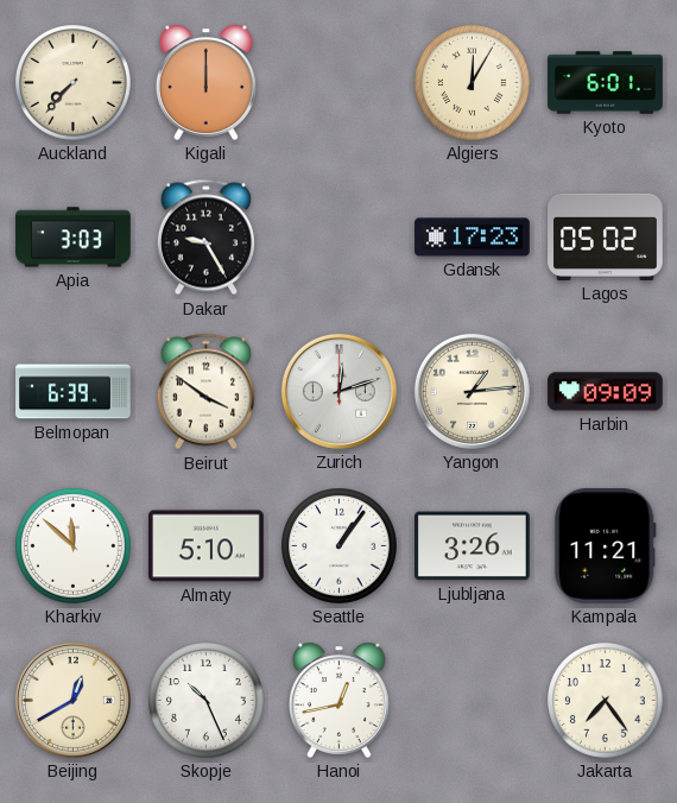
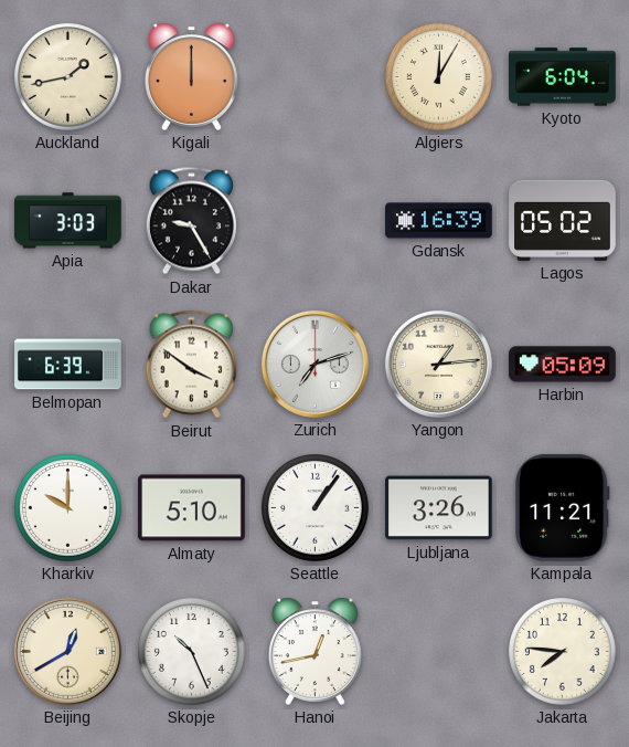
Auckland: 7:37 -> 1:43
Kyoto: 6:01 -> 6:04
Gdansk: 17:23 -> 16:39
Zurich: 12:12 -> 7:12
Harbin: 09:09 -> 05:09
Kharkiv: 11:52 -> 10:00
Jakarta: 7:24 -> 7:46
